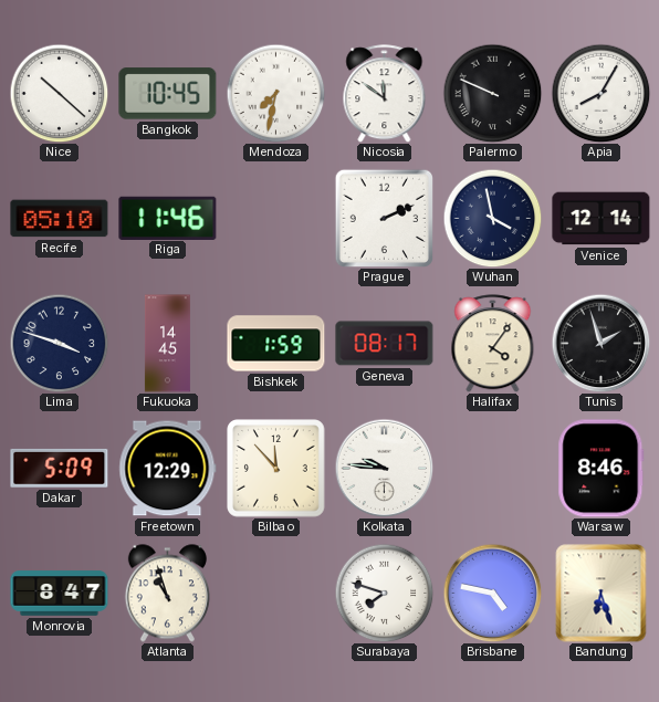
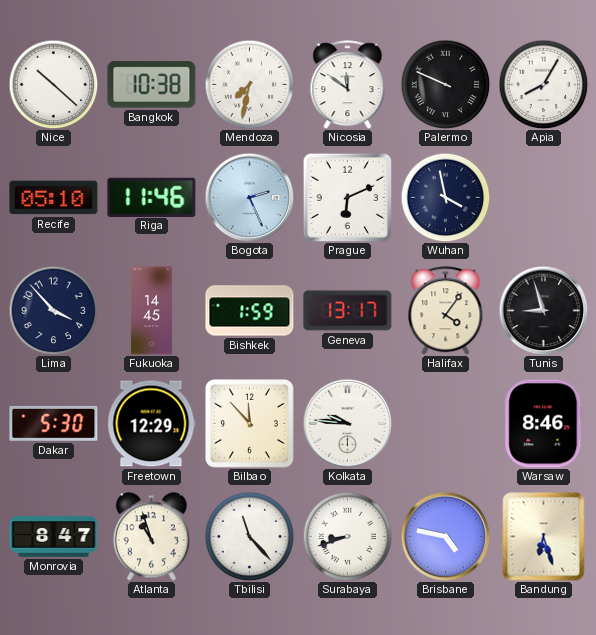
Bangkok: 10:45 -> 10:38
Bogota: none -> 2:26
Prague: 2:11 -> 6:11
Venice: 12:14 -> none
Lima: 3:48 -> 3:53
Geneva: 08:17 -> 13:17
Tunis: 1:57 -> 8:57
Dakar: 5:09 -> 5:30
Tbilisi: none -> 11:23
Surabaya: 7:48 -> 8:42
